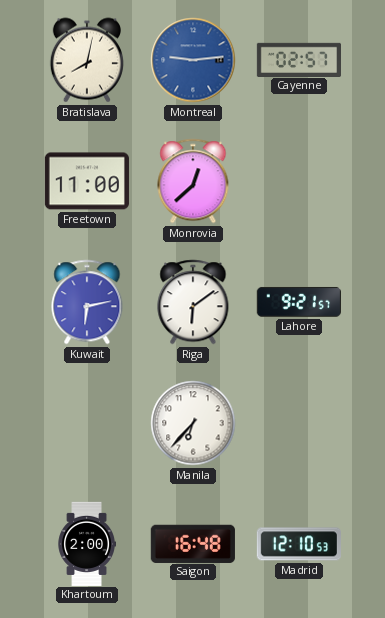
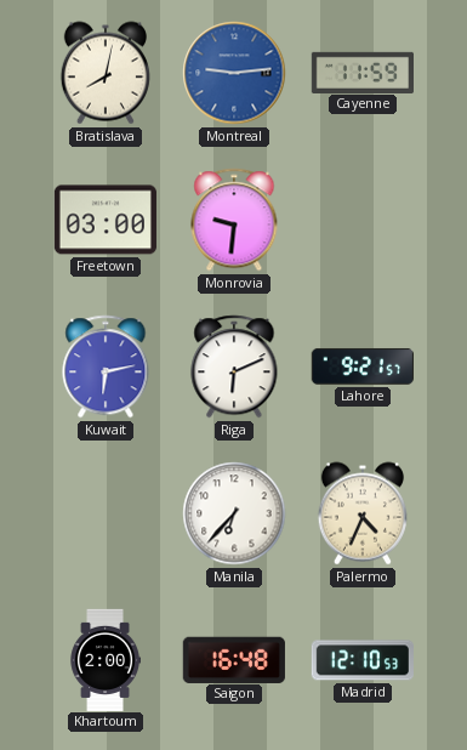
Cayenne: 02:57 -> 11:59
Freetown: 11:00 -> 03:00
Monrovia: 12:38 -> 9:31
Riga: 6:09 -> 6:11
Palermo: none -> 4:34
